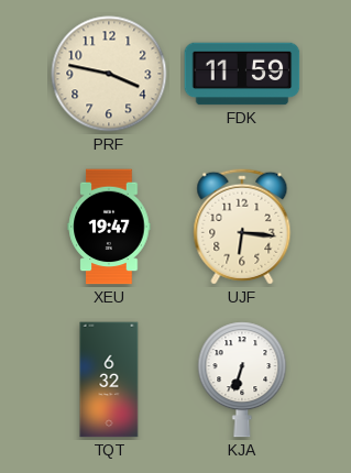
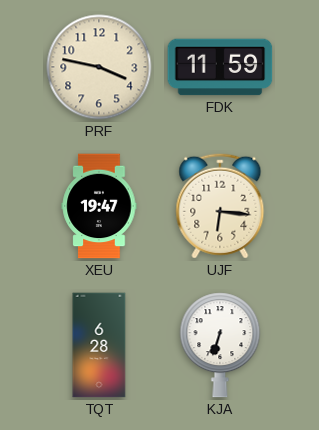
TQT: 6:32 -> 6:28
